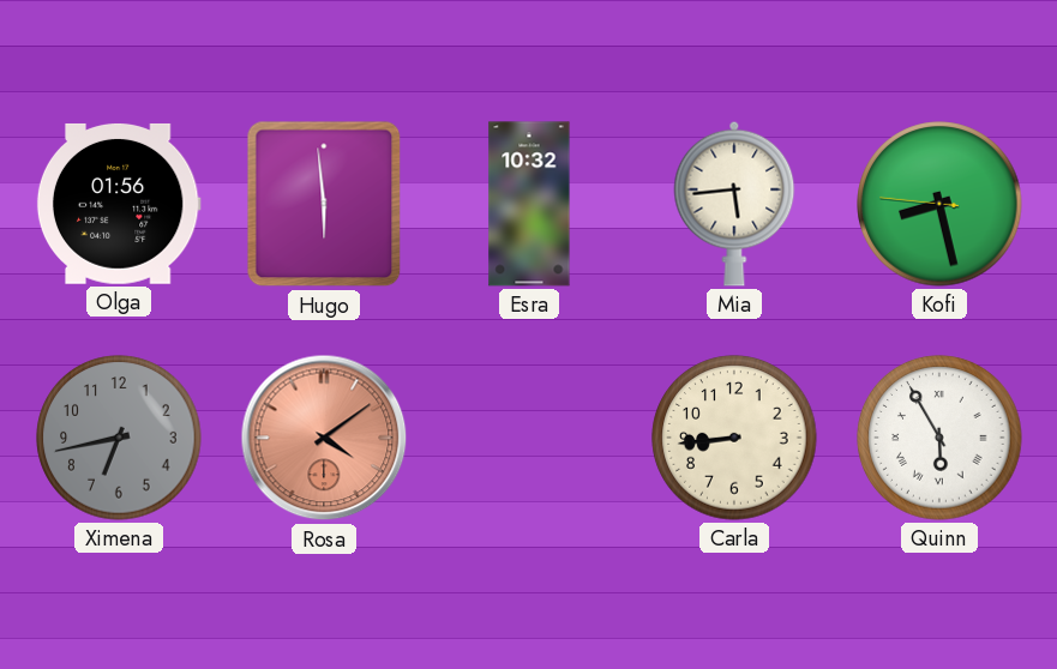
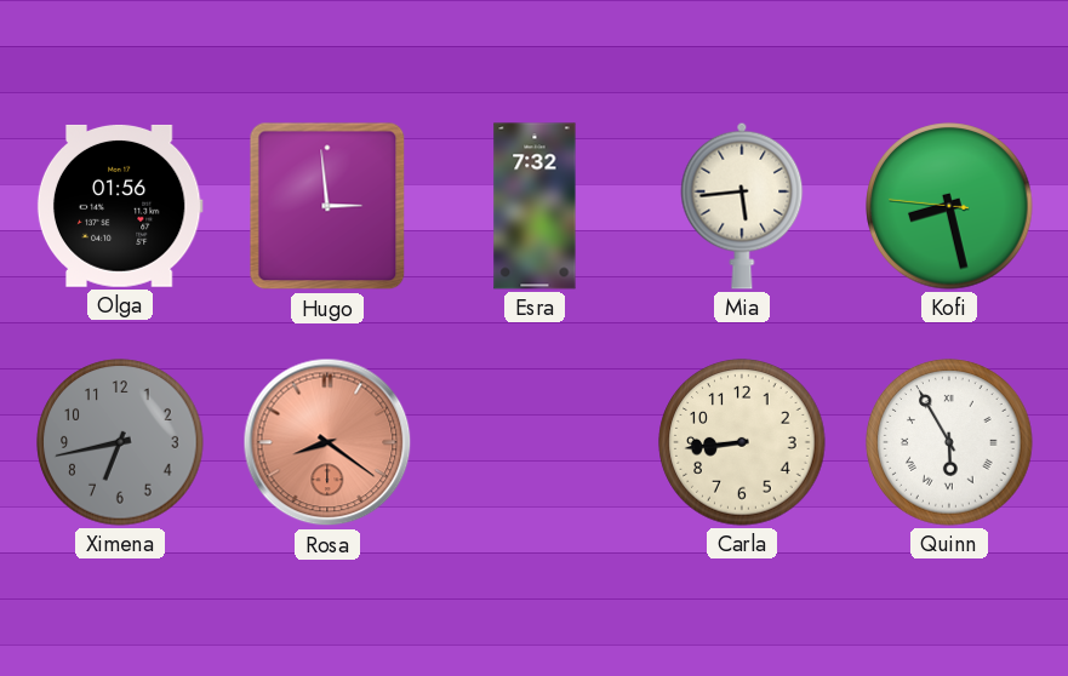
Hugo: 5:59 -> 2:59
Esra: 10:32 -> 7:32
Rosa: 4:09 -> 8:21
